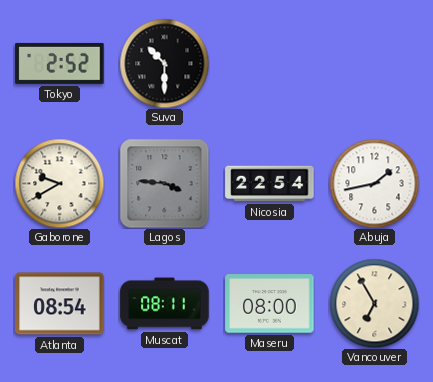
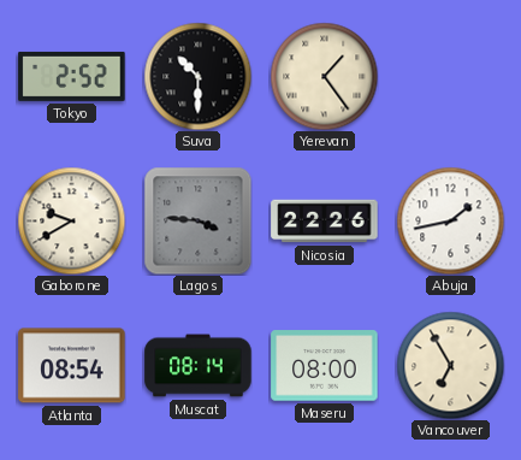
Yerevan: none -> 1:24
Nicosia: 22:54 -> 22:26
Muscat: 08:11 -> 08:14
